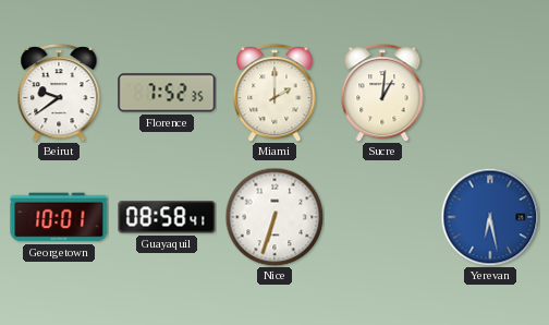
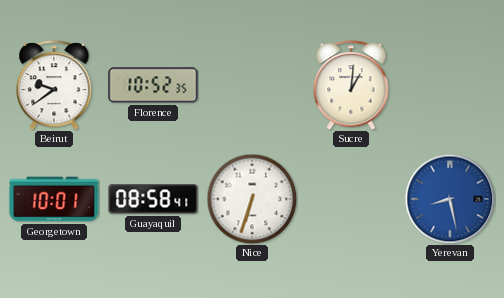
Florence: 7:52 -> 10:52
Miami: 2:00 -> none
Yerevan: 6:28 -> 8:28
